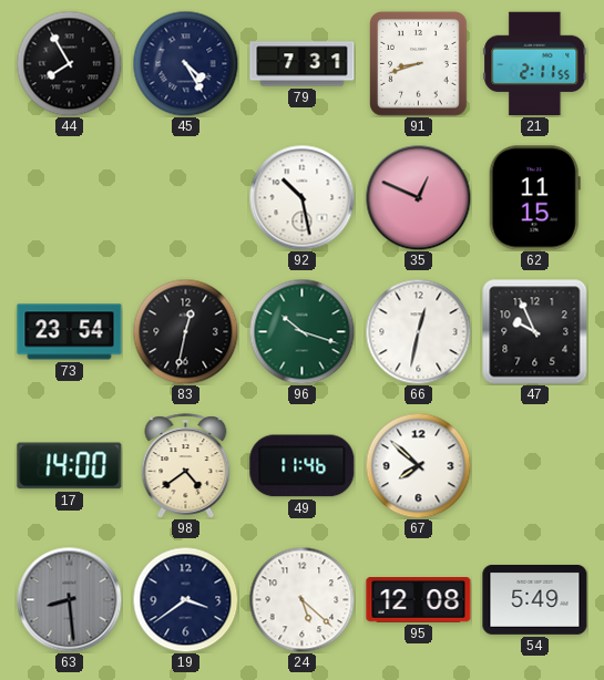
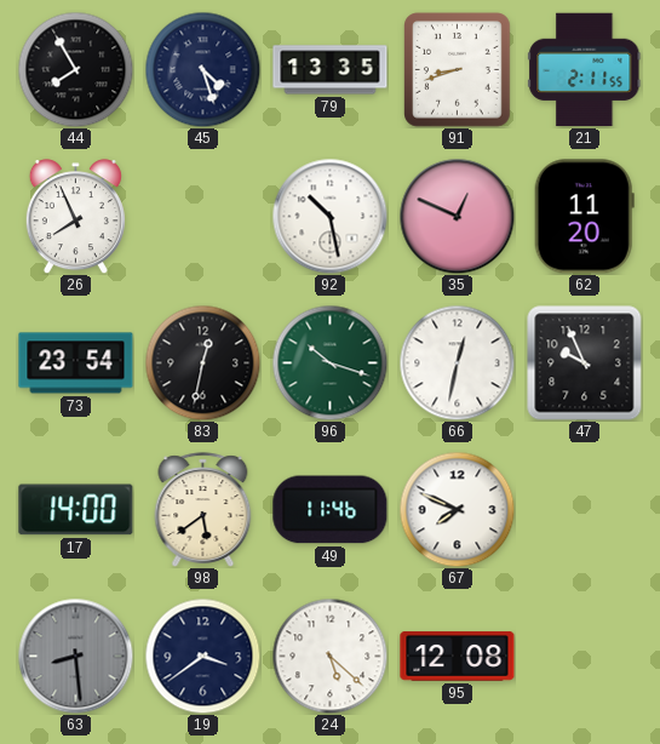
45: 4:25 -> 4:27
79: 7:31 -> 13:35
26: none -> 7:56
62: 11:15 -> 11:20
98: 4:39 -> 5:39
67: 7:52 -> 7:49
54: 5:49 -> none
